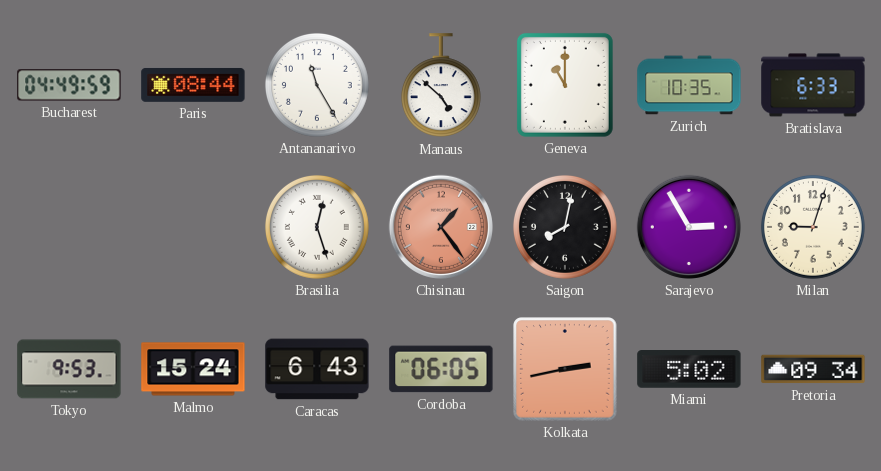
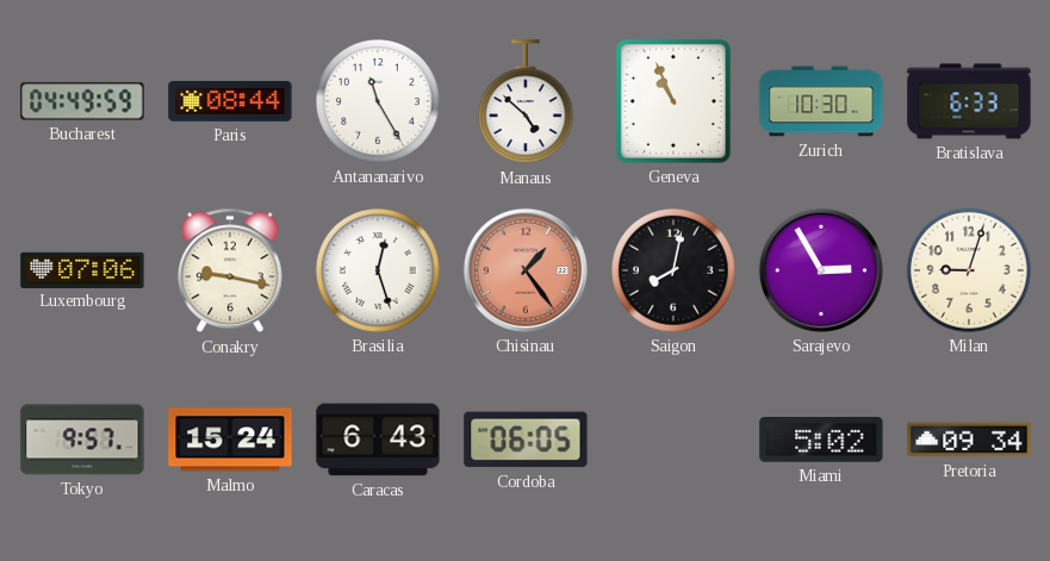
Geneva: 11:00 -> 10:56
Zurich: 10:35 -> 10:30
Luxembourg: none -> 07:06
Conakry: none -> 9:17
Tokyo: 9:53 -> 9:57
Kolkata: 2:43 -> none
